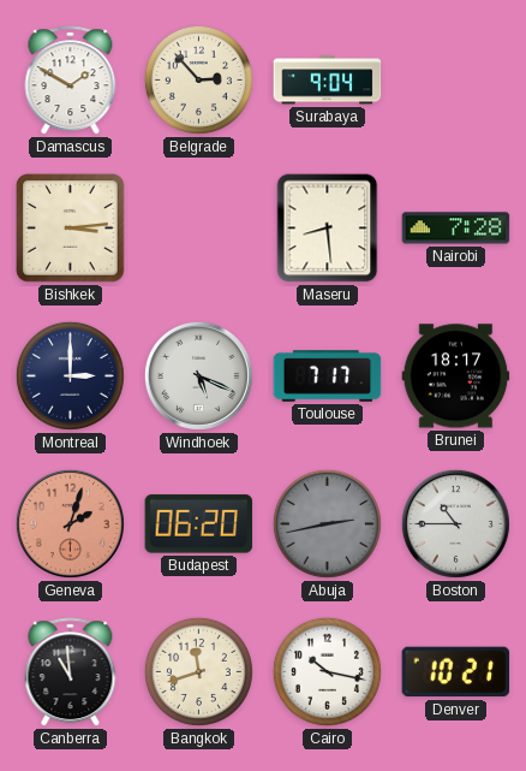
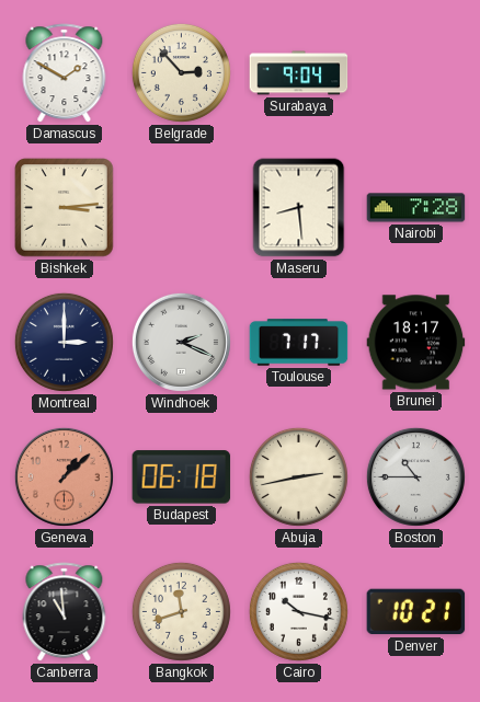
Windhoek: 5:19 -> 2:19
Geneva: 2:03 -> 1:08
Budapest: 06:20 -> 06:18
Abuja dial: grey -> cream
